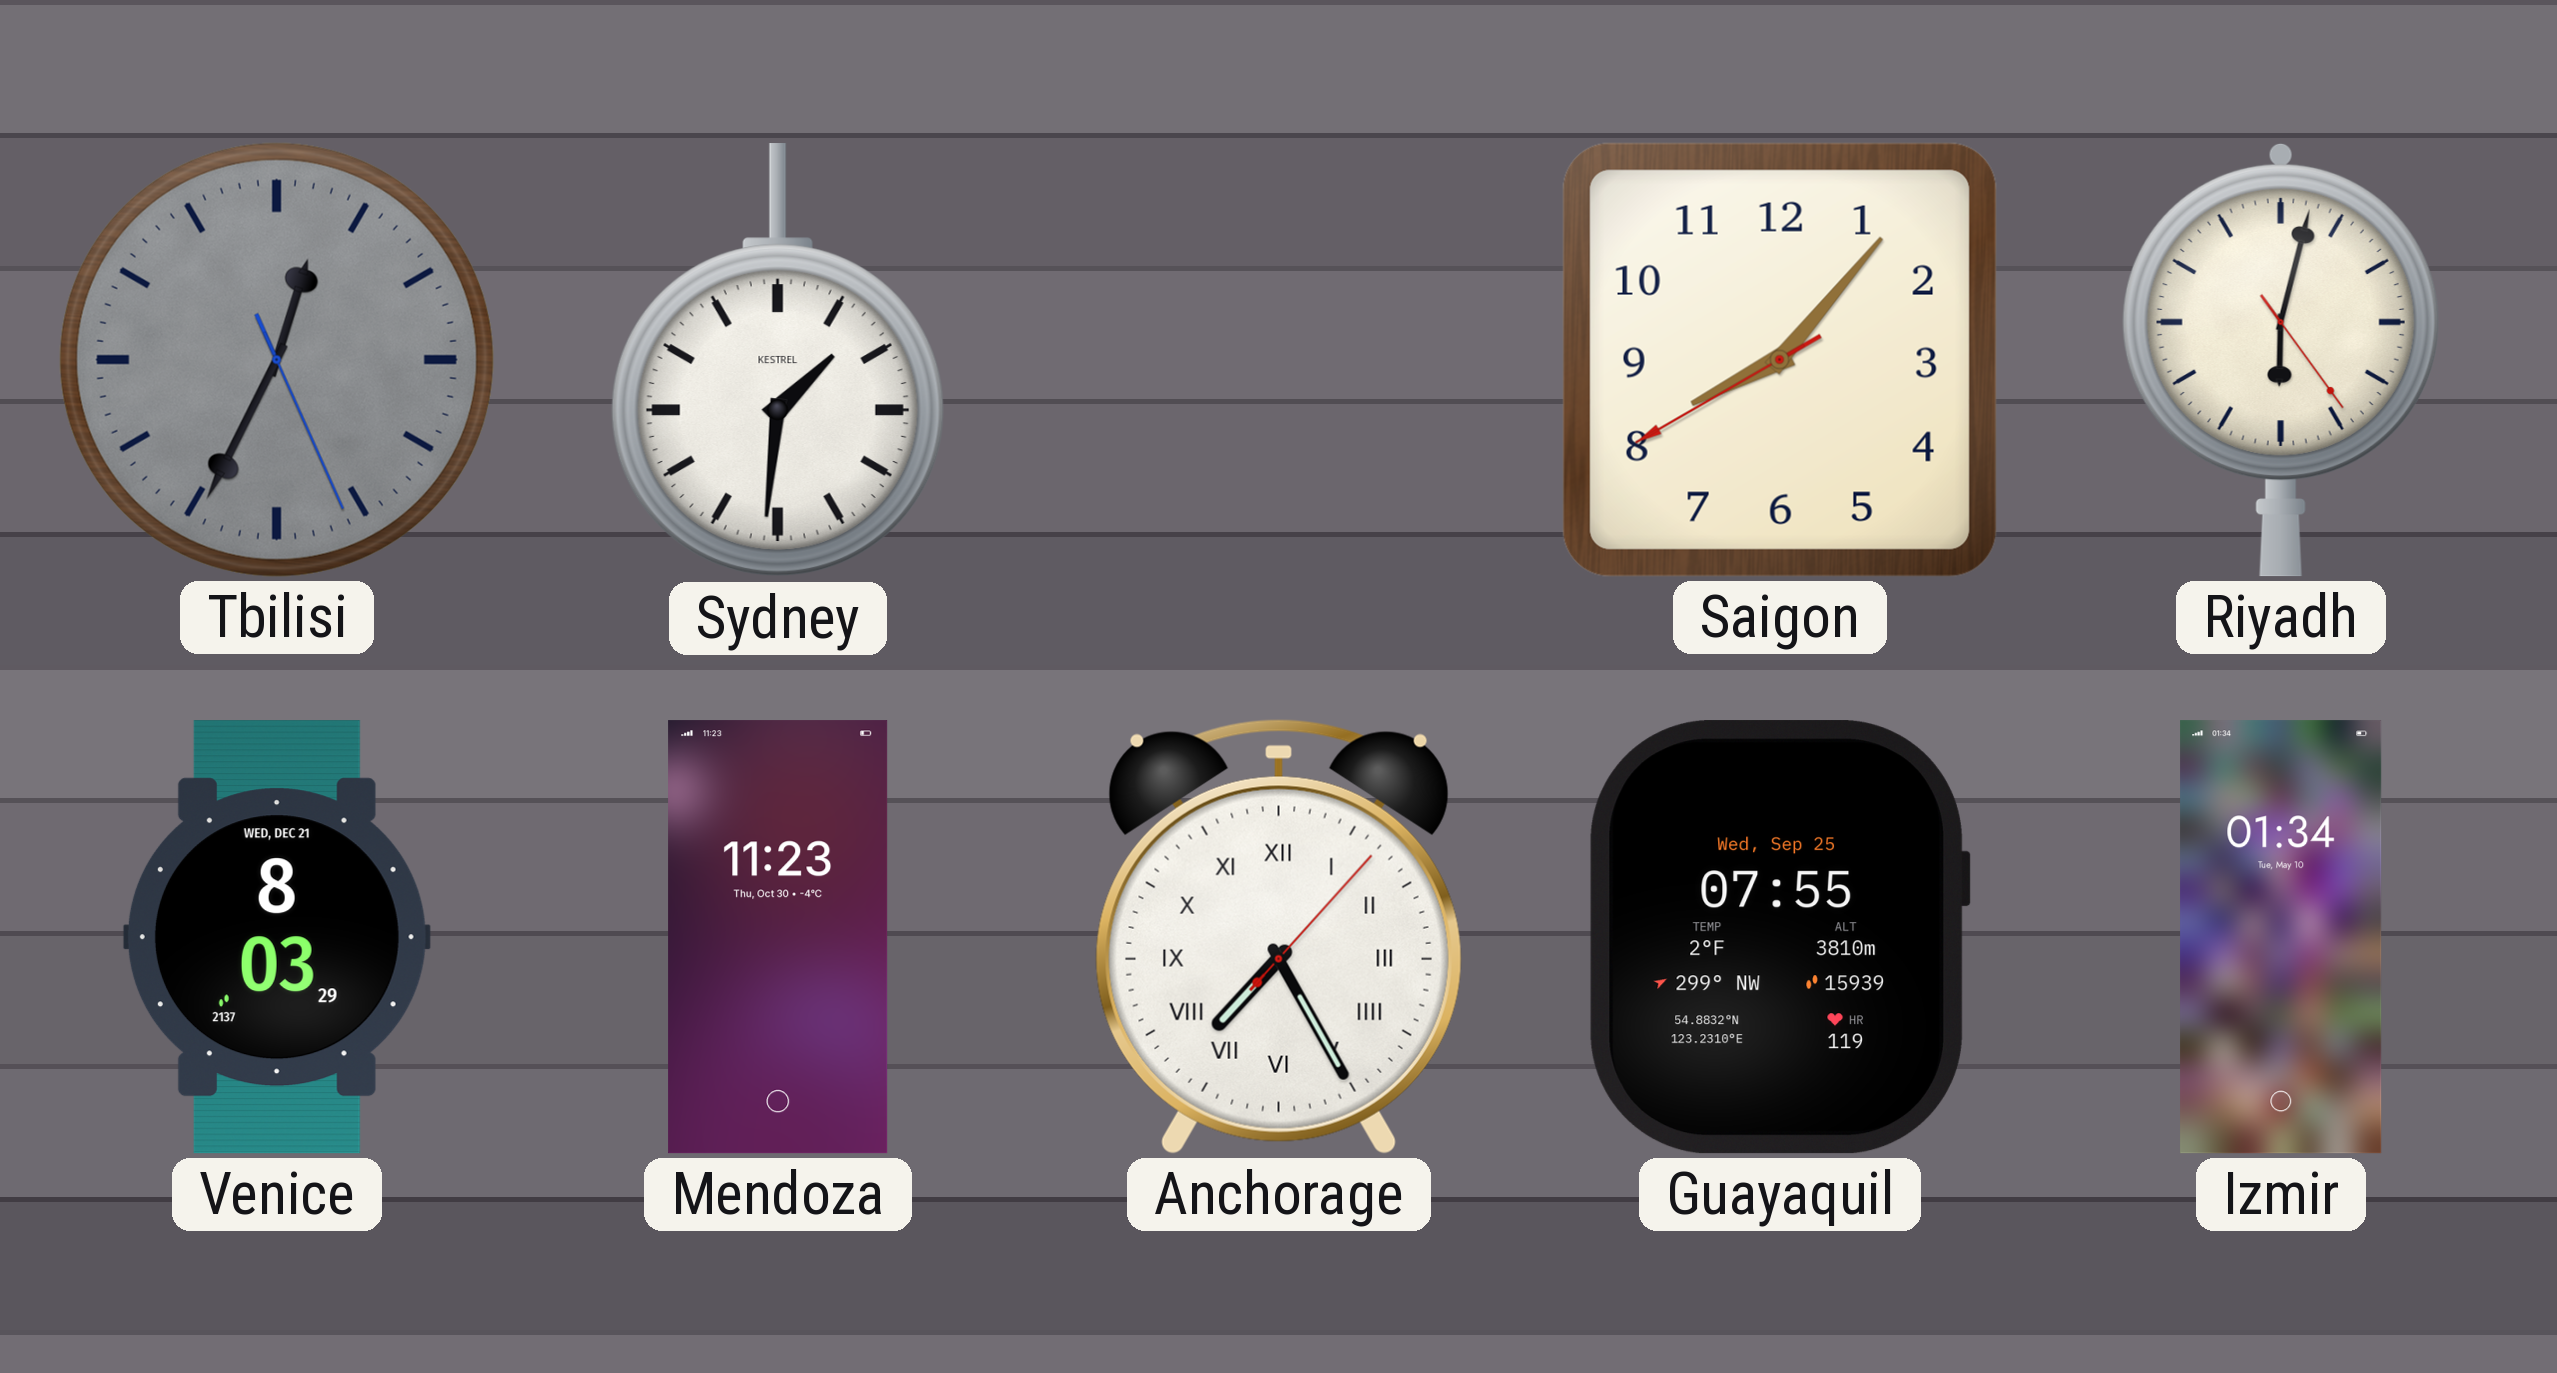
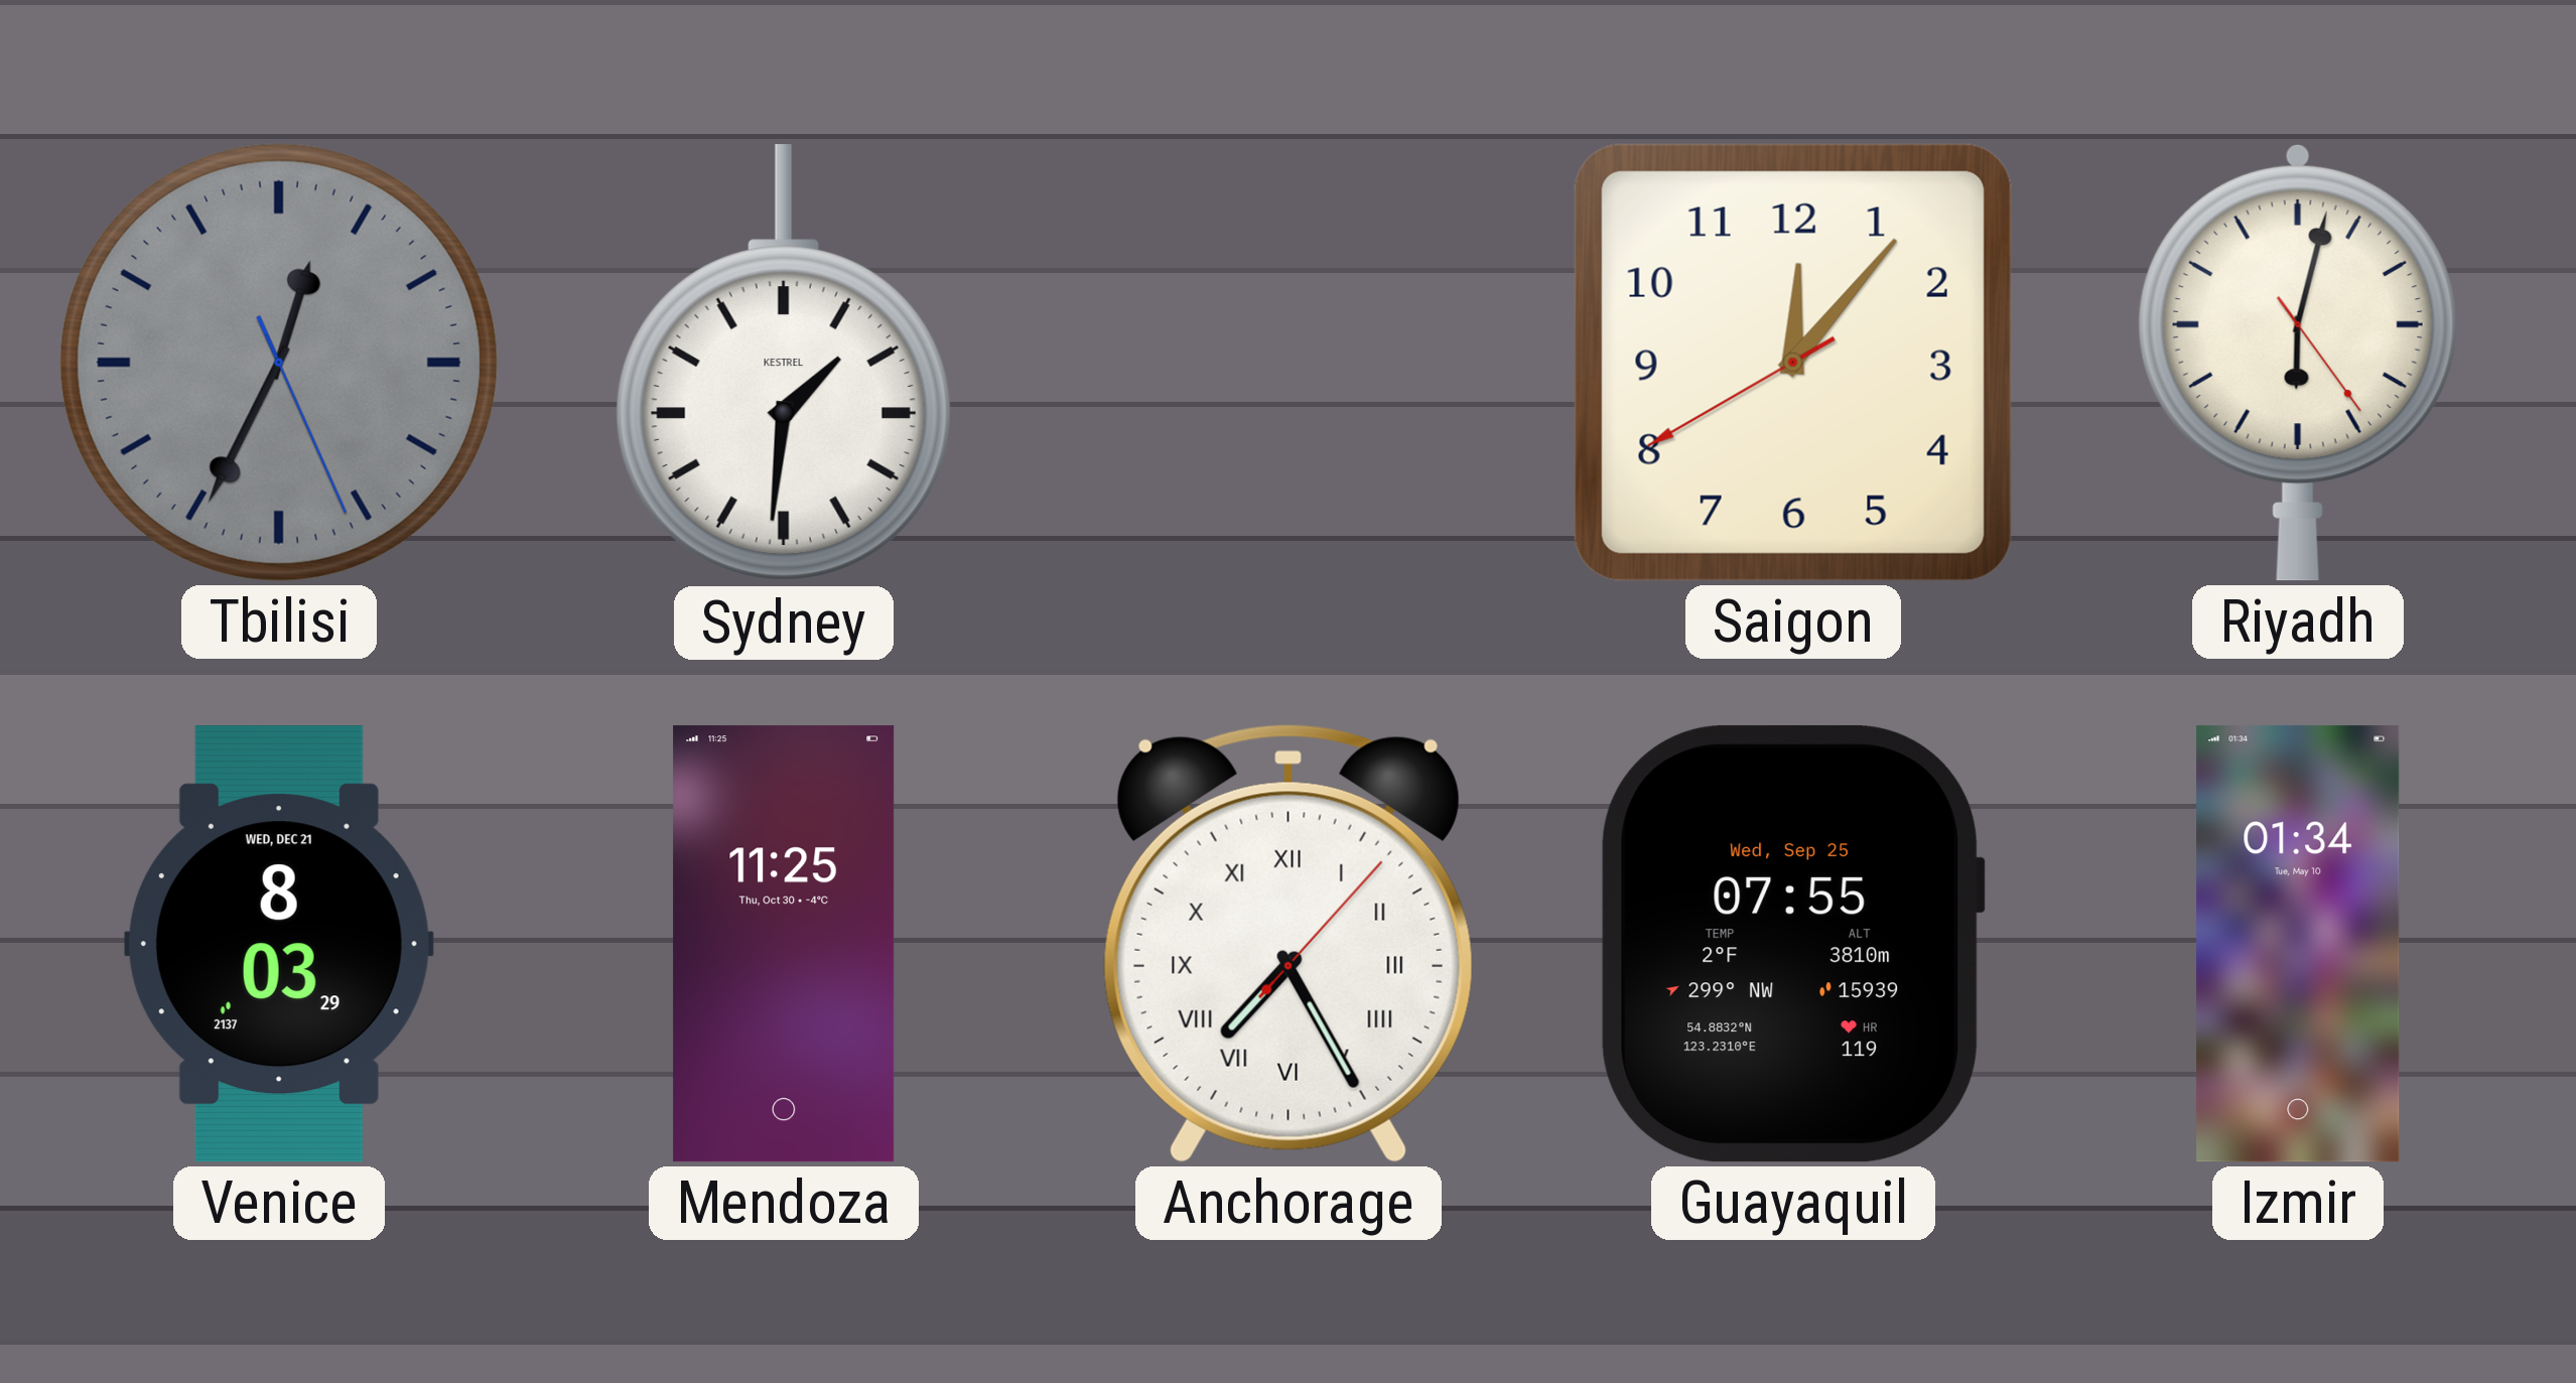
Saigon: 8:06 -> 12:06
Mendoza: 11:23 -> 11:25
